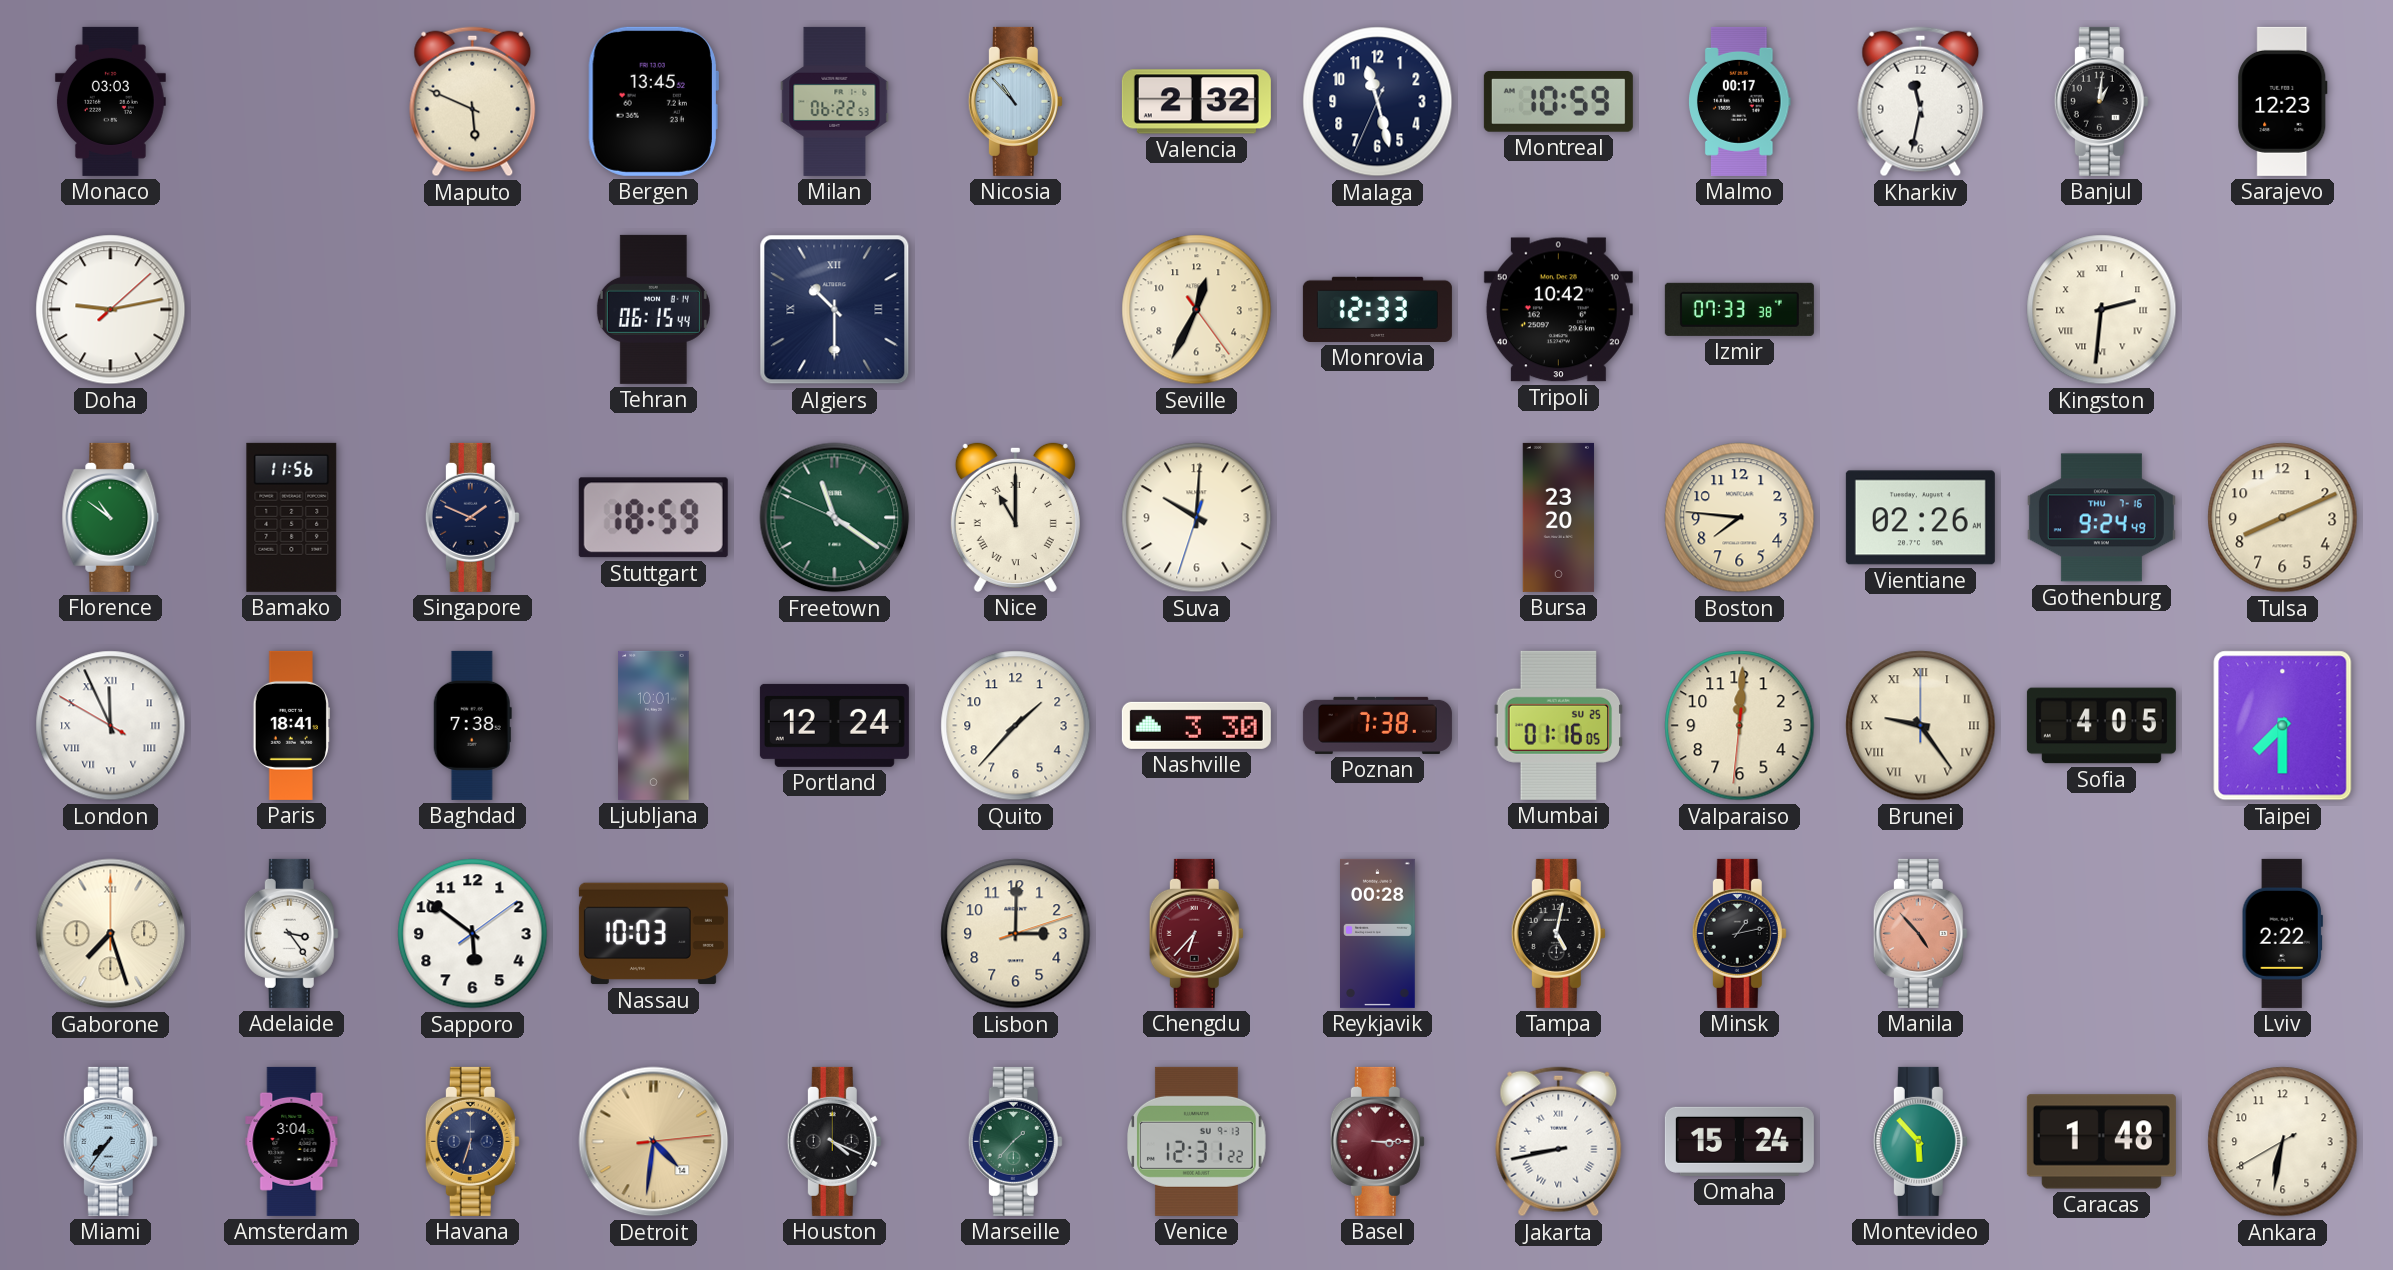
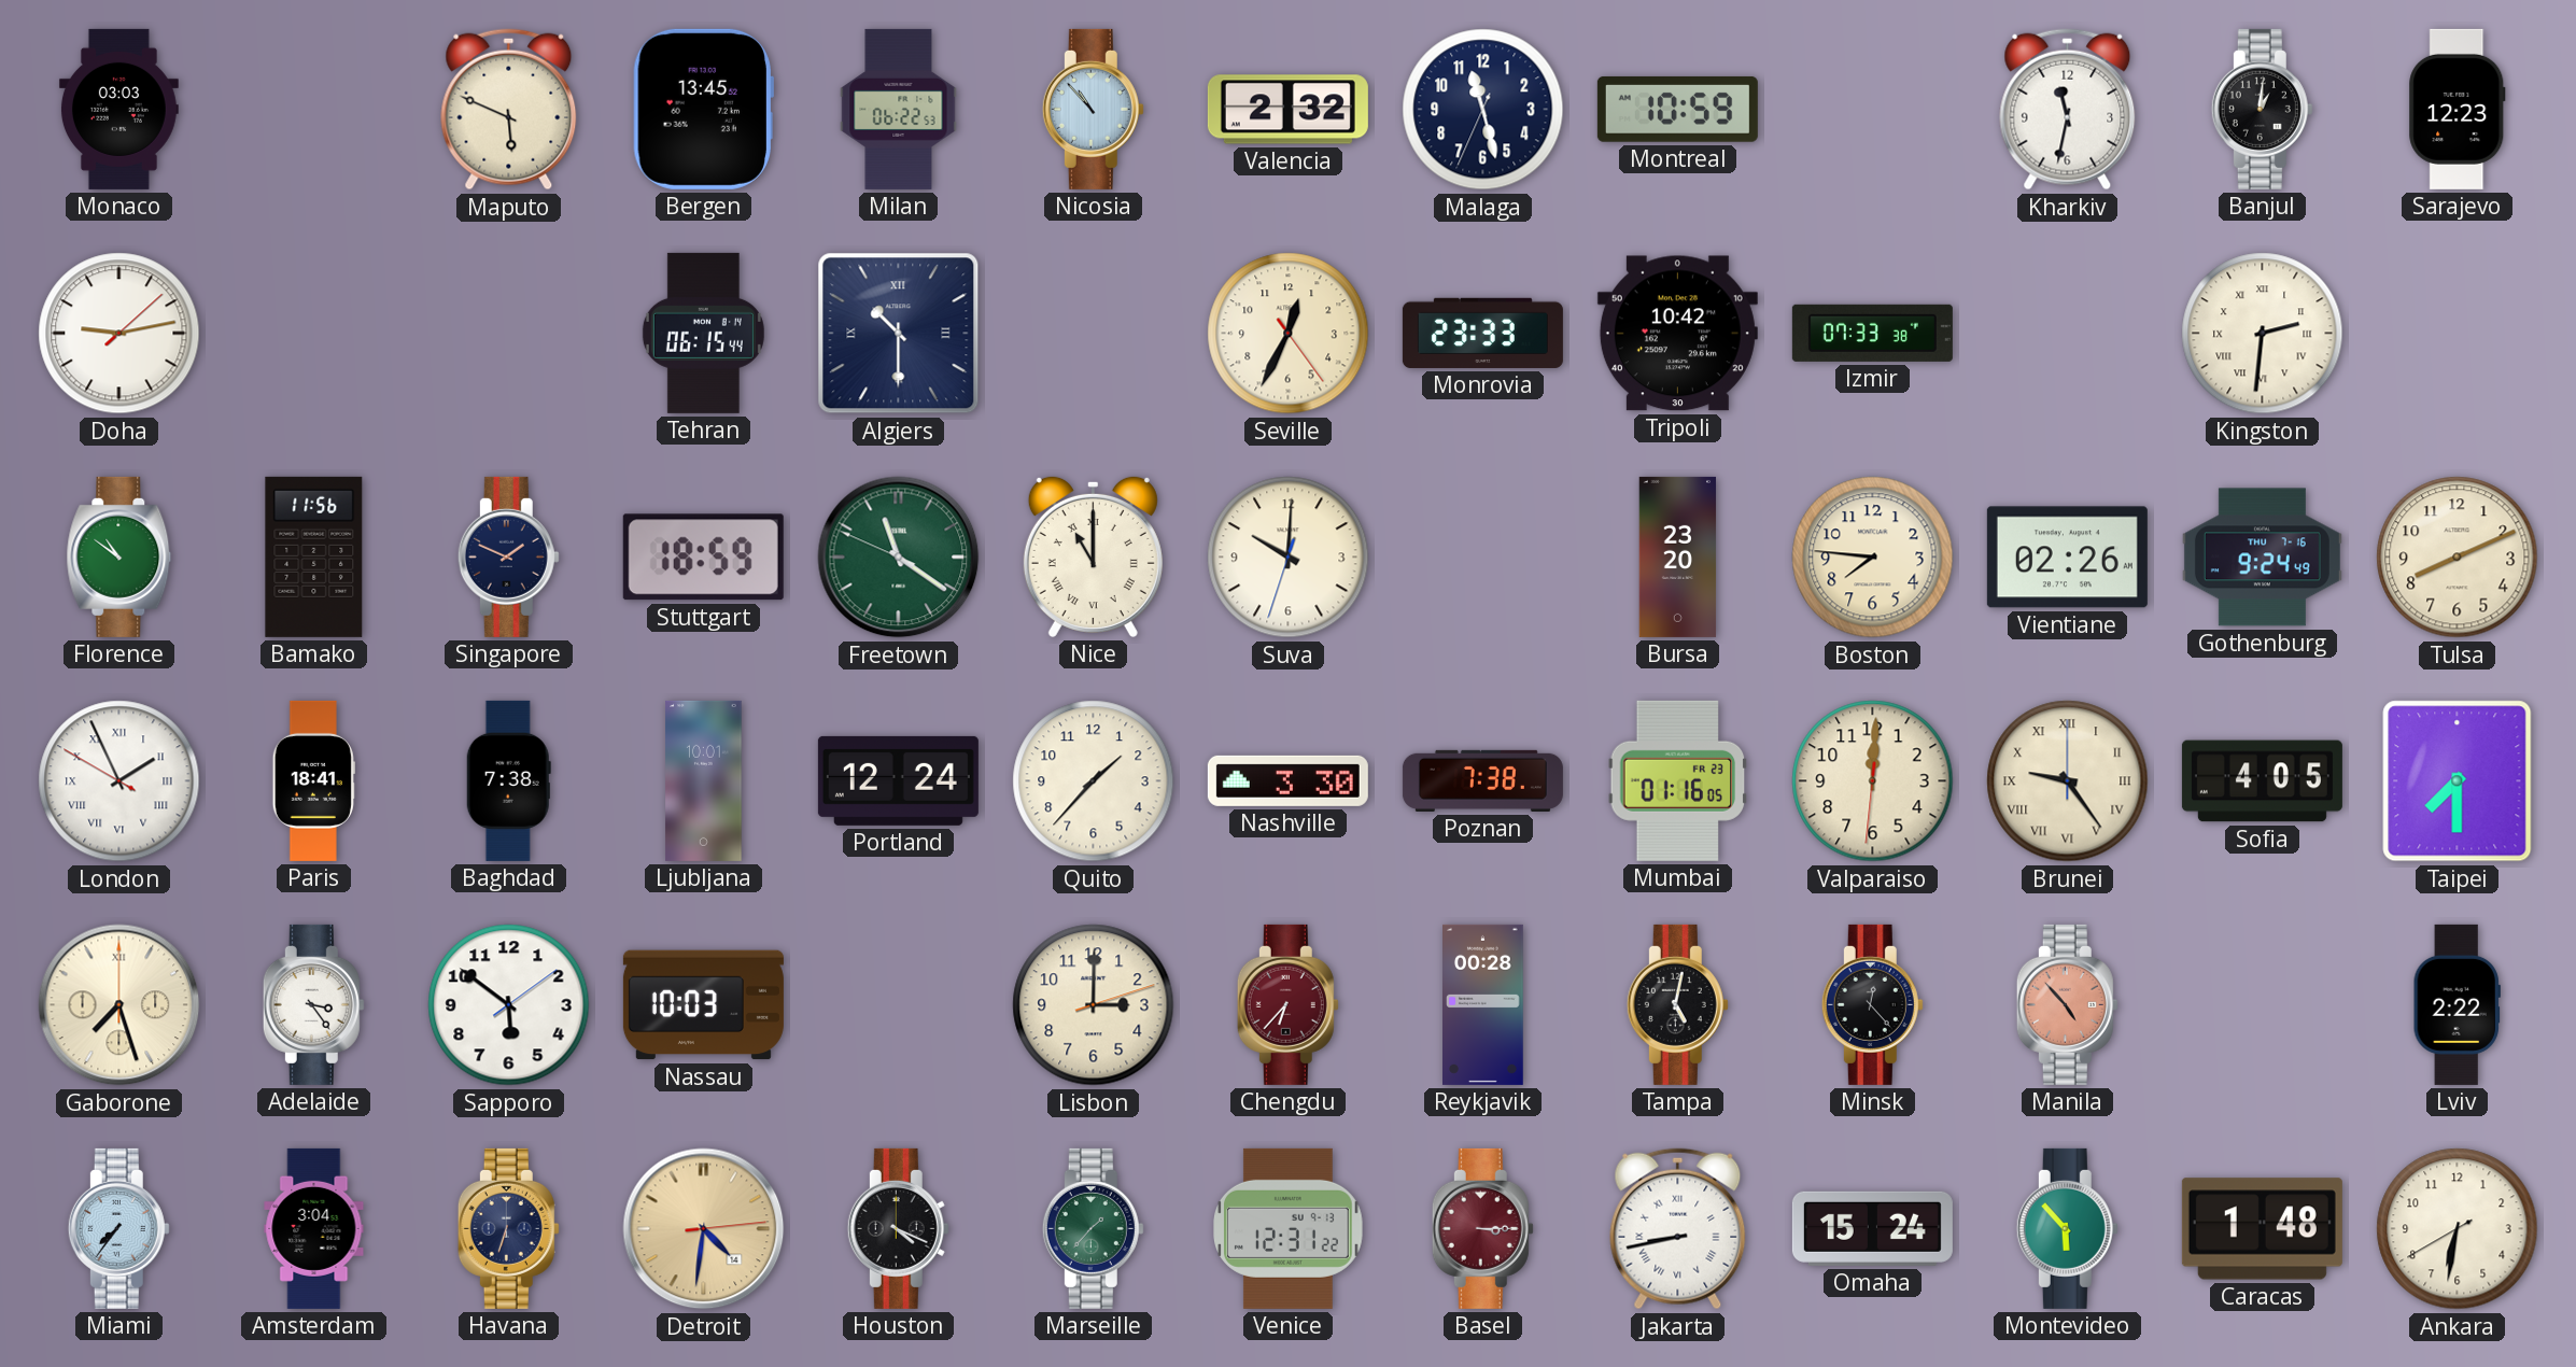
Malmo: 00:17 -> none
Monrovia: 12:33 -> 23:33
London: 11:55 -> 1:55
Mumbai date: SU 25 -> FR 23
Minsk: 1:13 -> 12:23
